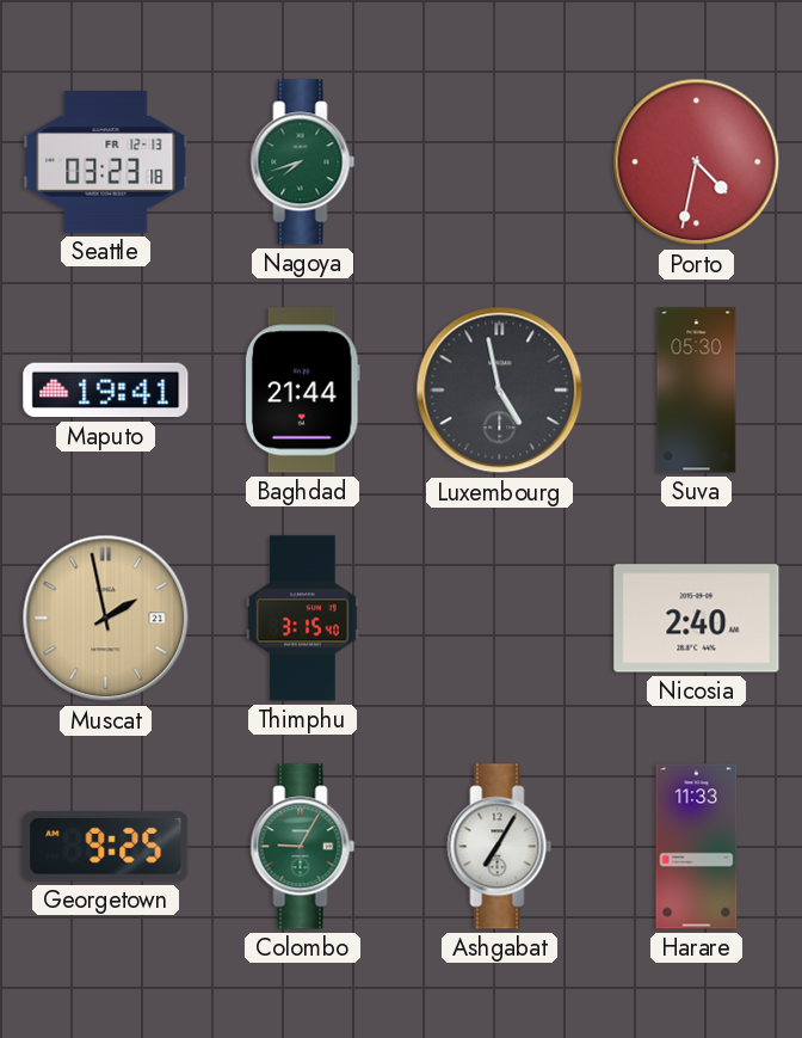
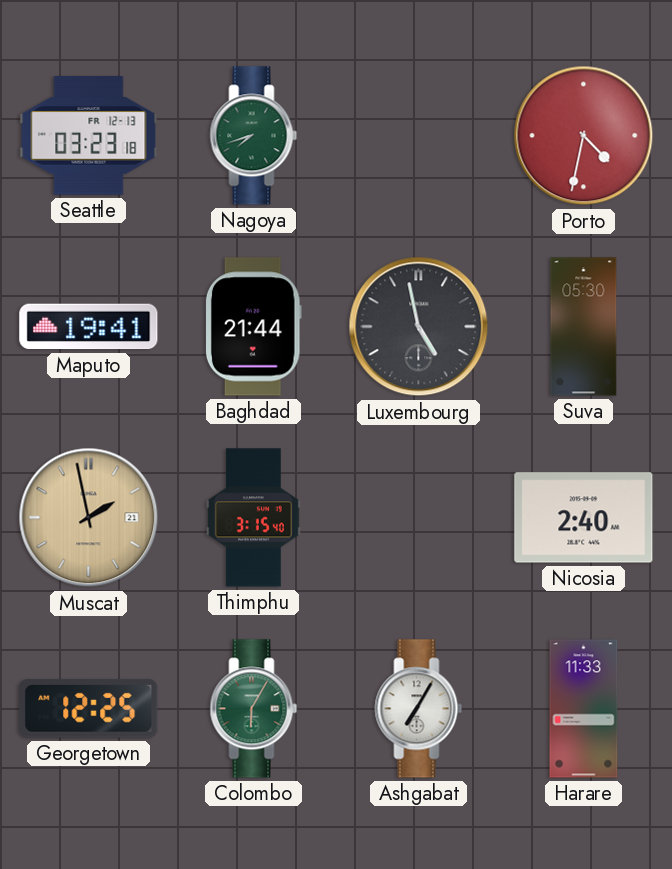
Georgetown: 9:25 -> 12:25
Colombo: 9:05 -> 6:05
